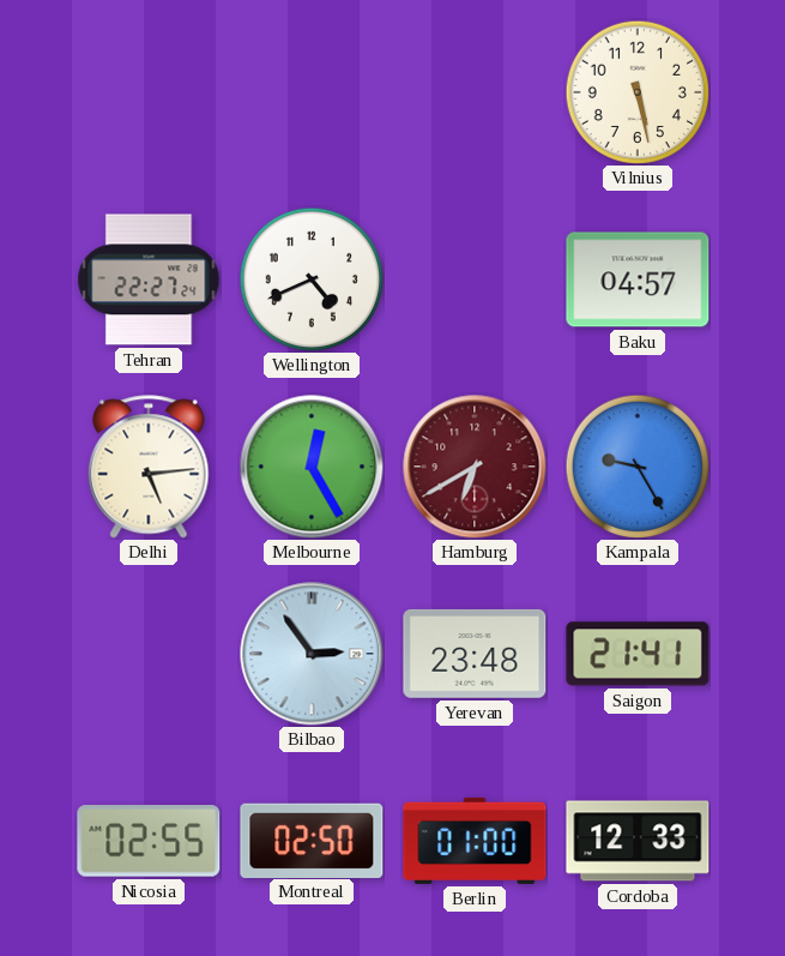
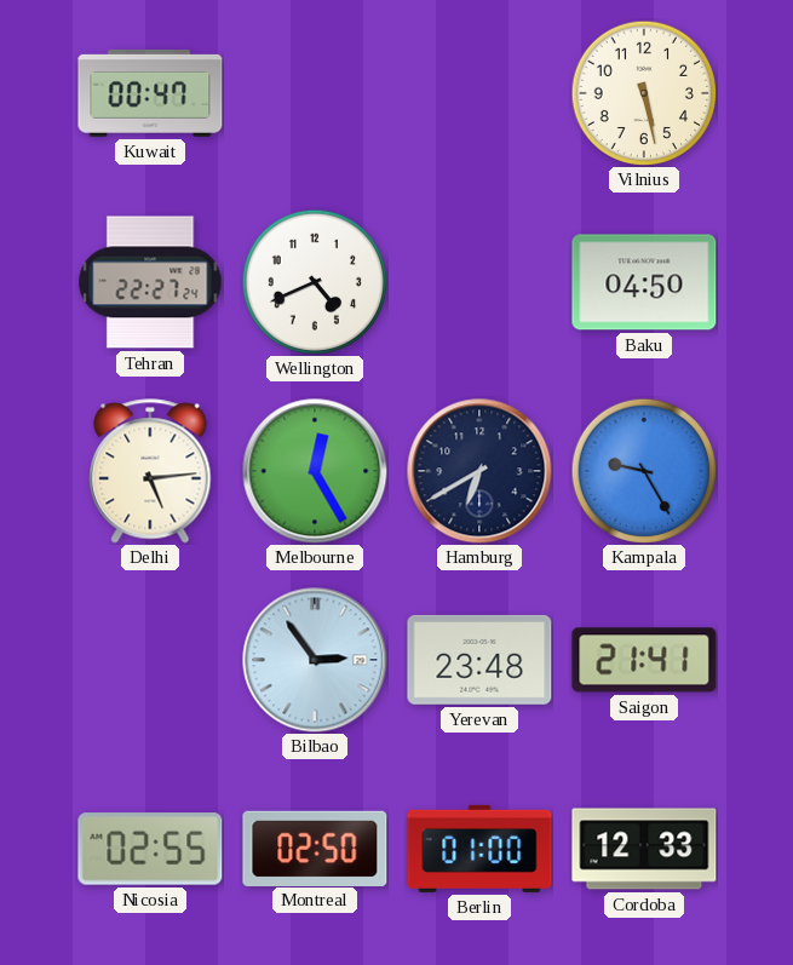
Kuwait: none -> 00:47
Baku: 04:57 -> 04:50
Hamburg dial: burgundy -> navy
